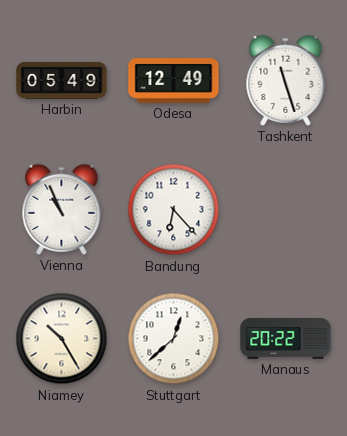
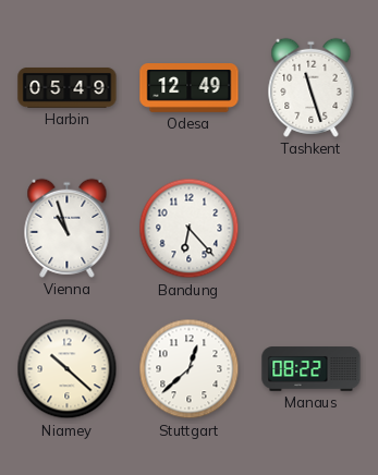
Vienna: 10:56 -> 10:57
Niamey: 10:25 -> 10:22
Manaus: 20:22 -> 08:22
